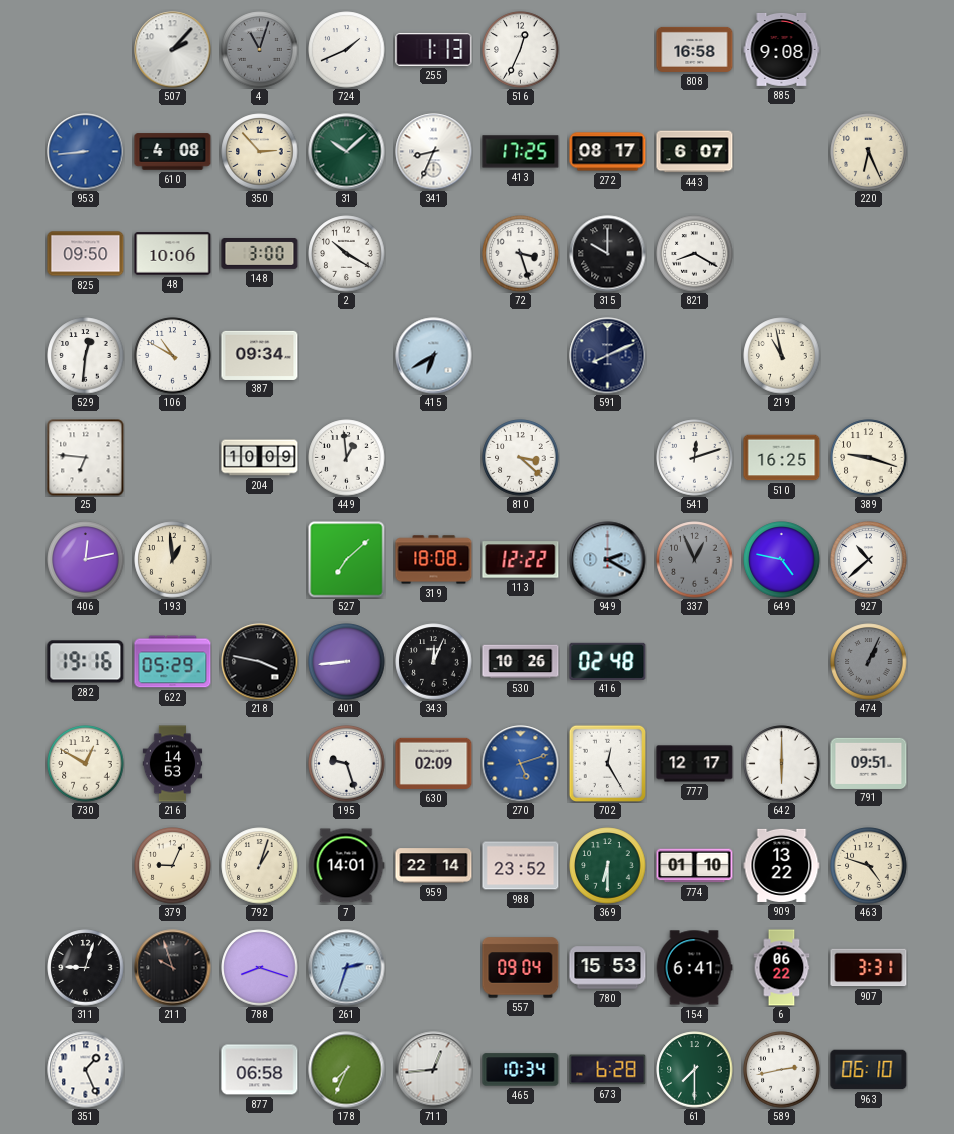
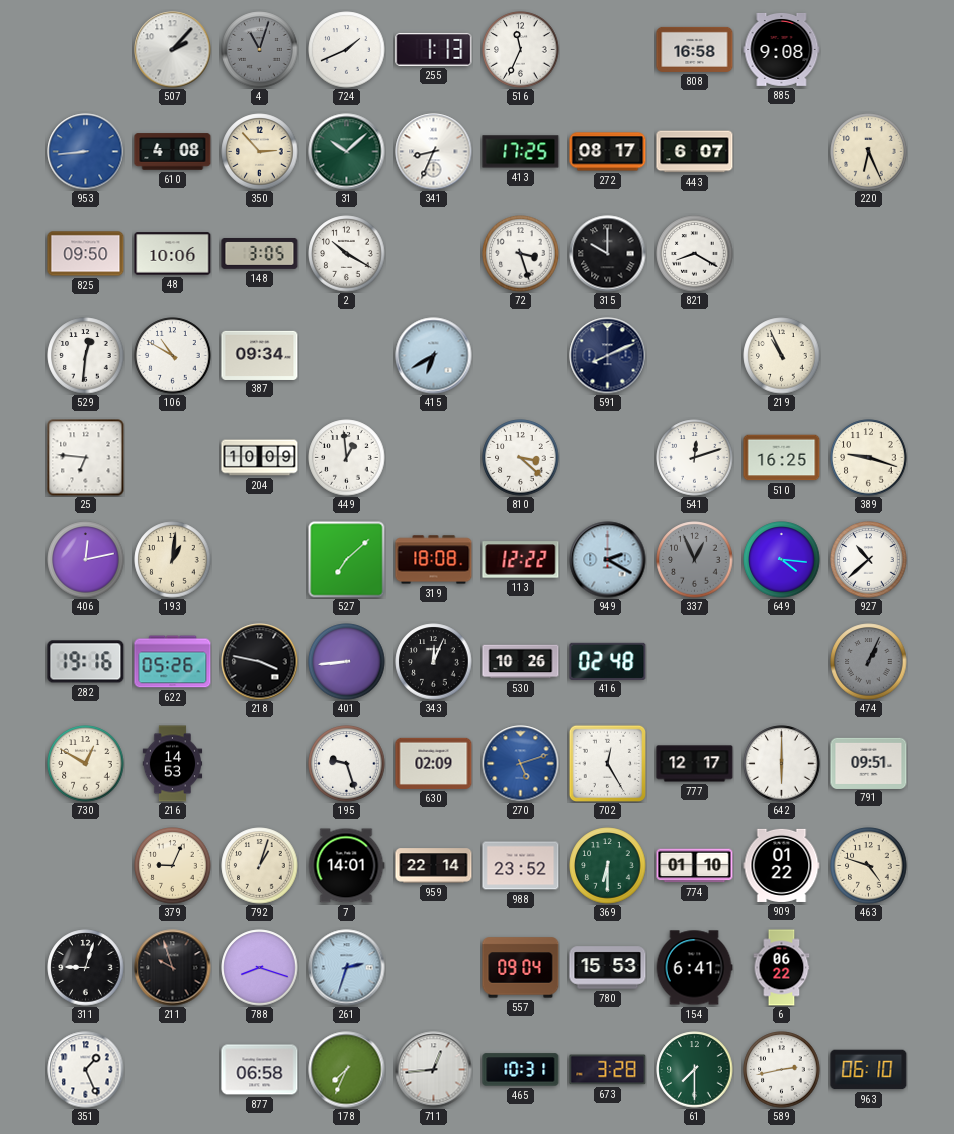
516: 12:34 -> 11:34
148: 3:00 -> 3:05
219: 10:58 -> 10:56
193: 12:59 -> 1:01
649: 4:47 -> 4:16
622: 05:29 -> 05:26
909: 13:22 -> 01:22
907: 3:31 -> none
465: 10:34 -> 10:31
673: 6:28 -> 3:28
